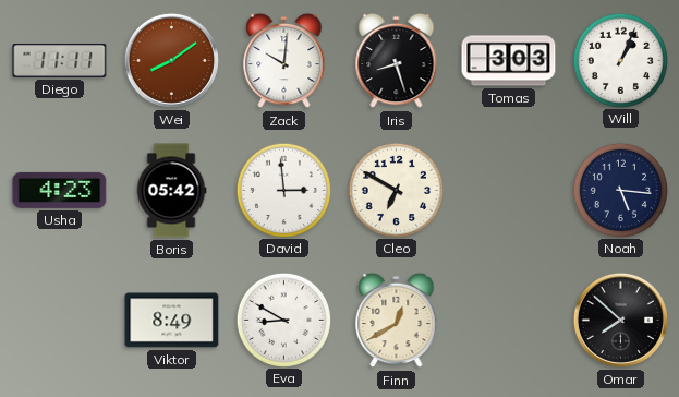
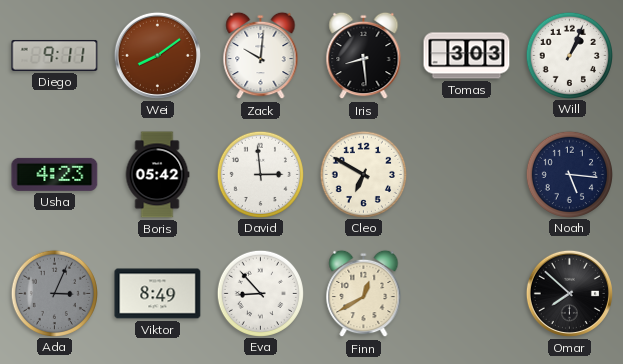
Diego: 11:11 -> 9:11
Iris: 8:27 -> 8:29
Ada: none -> 3:04
Eva: 8:50 -> 8:53
